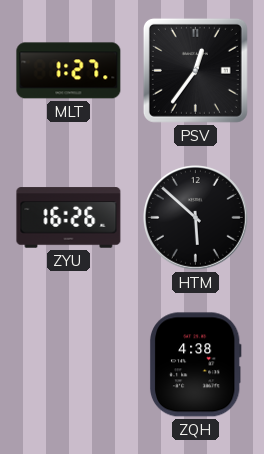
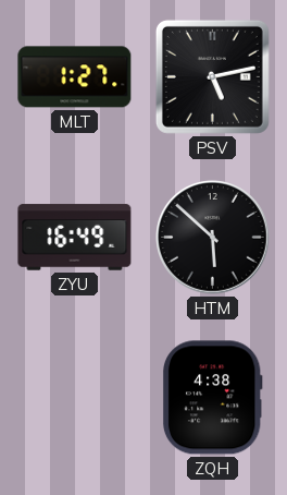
PSV: 12:36 -> 5:13
ZYU: 16:26 -> 16:49
